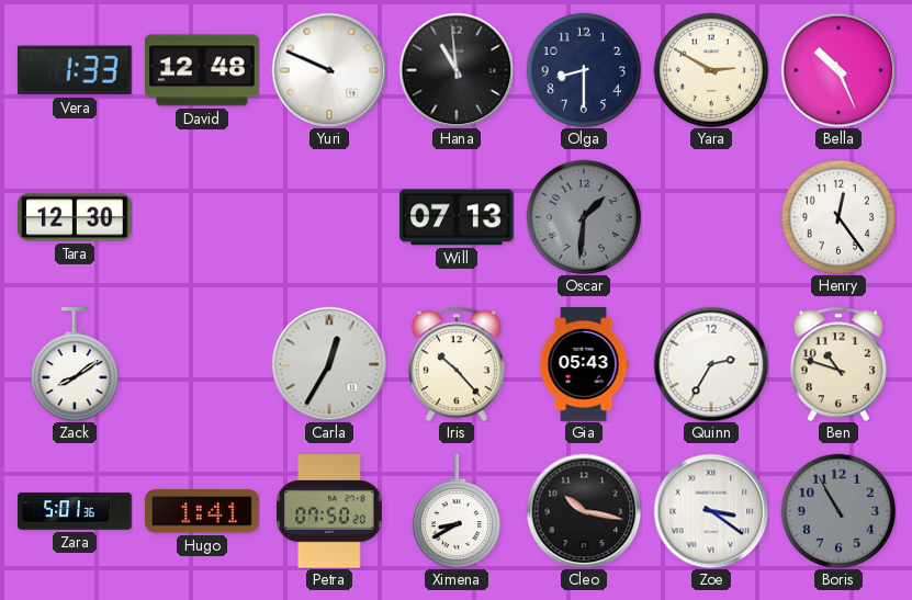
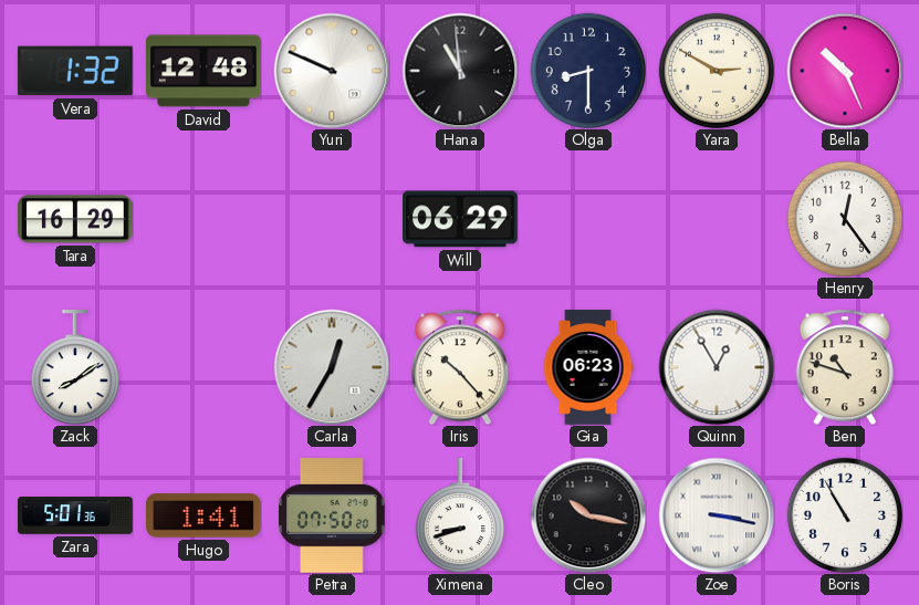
Vera: 1:33 -> 1:32
Tara: 12:30 -> 16:29
Will: 07:13 -> 06:29
Oscar: 1:31 -> none
Gia: 05:43 -> 06:23
Quinn: 2:35 -> 12:55
Ximena: 8:40 -> 8:42
Zoe: 3:21 -> 3:17
Boris dial: grey -> white
